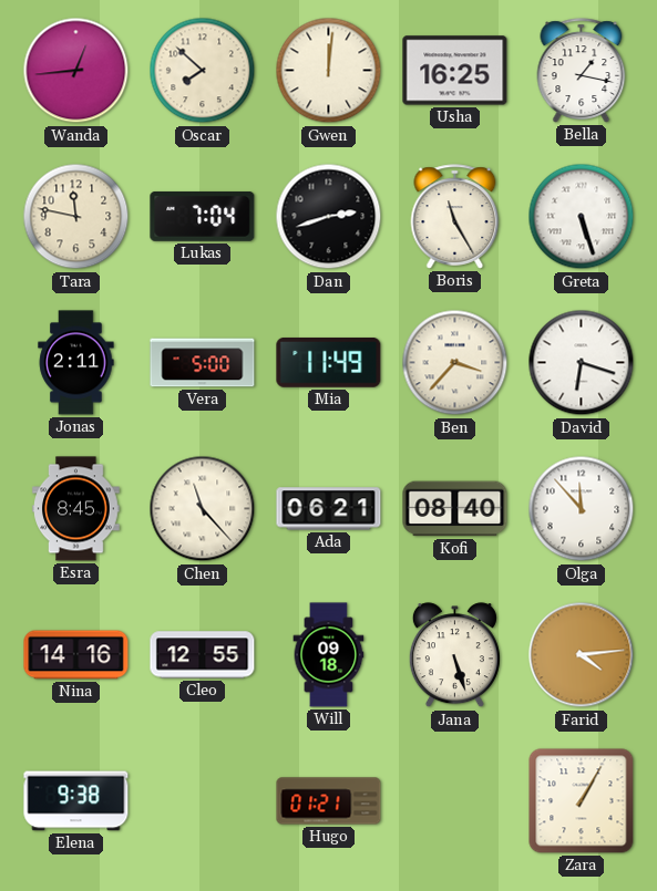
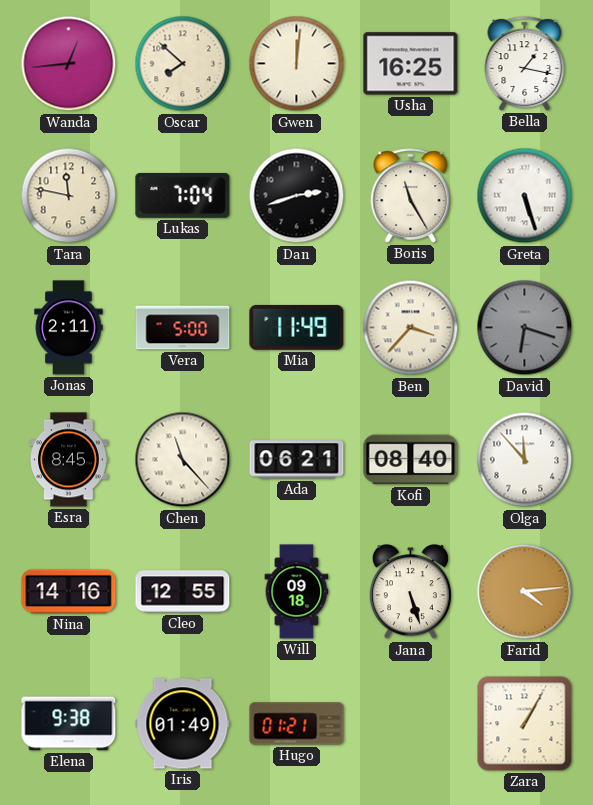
David dial: white -> grey
Iris: none -> 01:49
